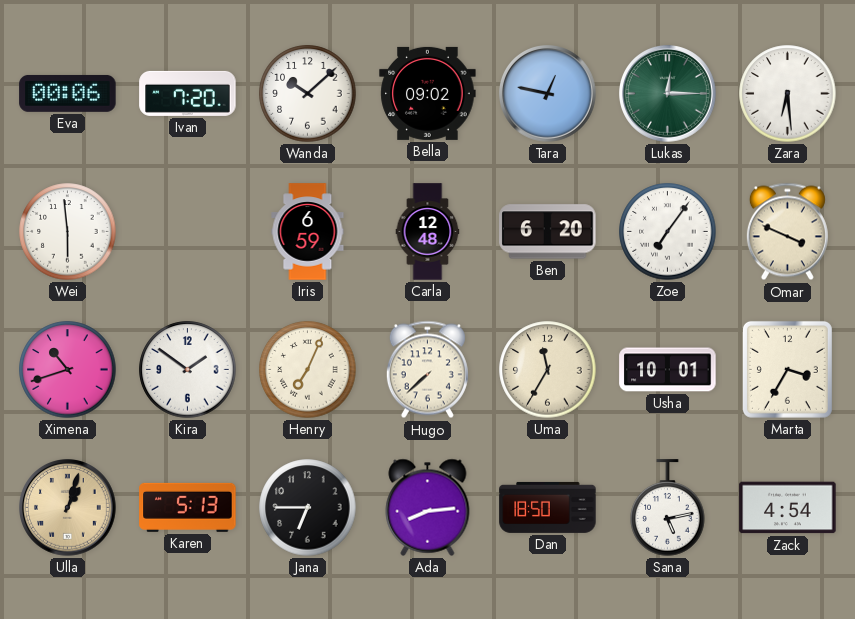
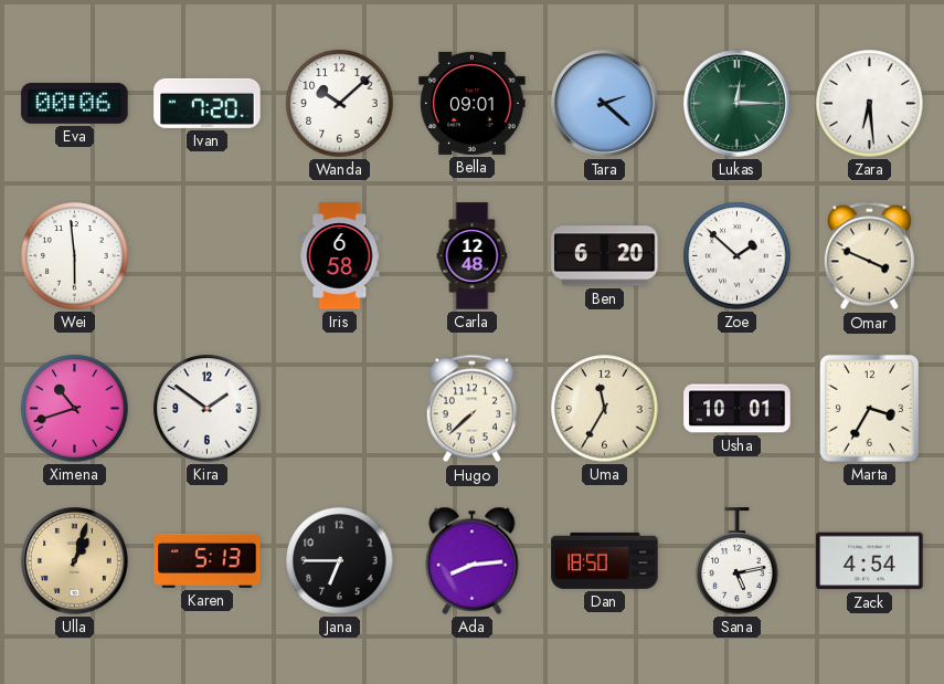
Bella: 09:02 -> 09:01
Tara: 12:47 -> 2:22
Iris: 6:59 -> 6:58
Zoe: 7:06 -> 1:52
Henry: 7:04 -> none
